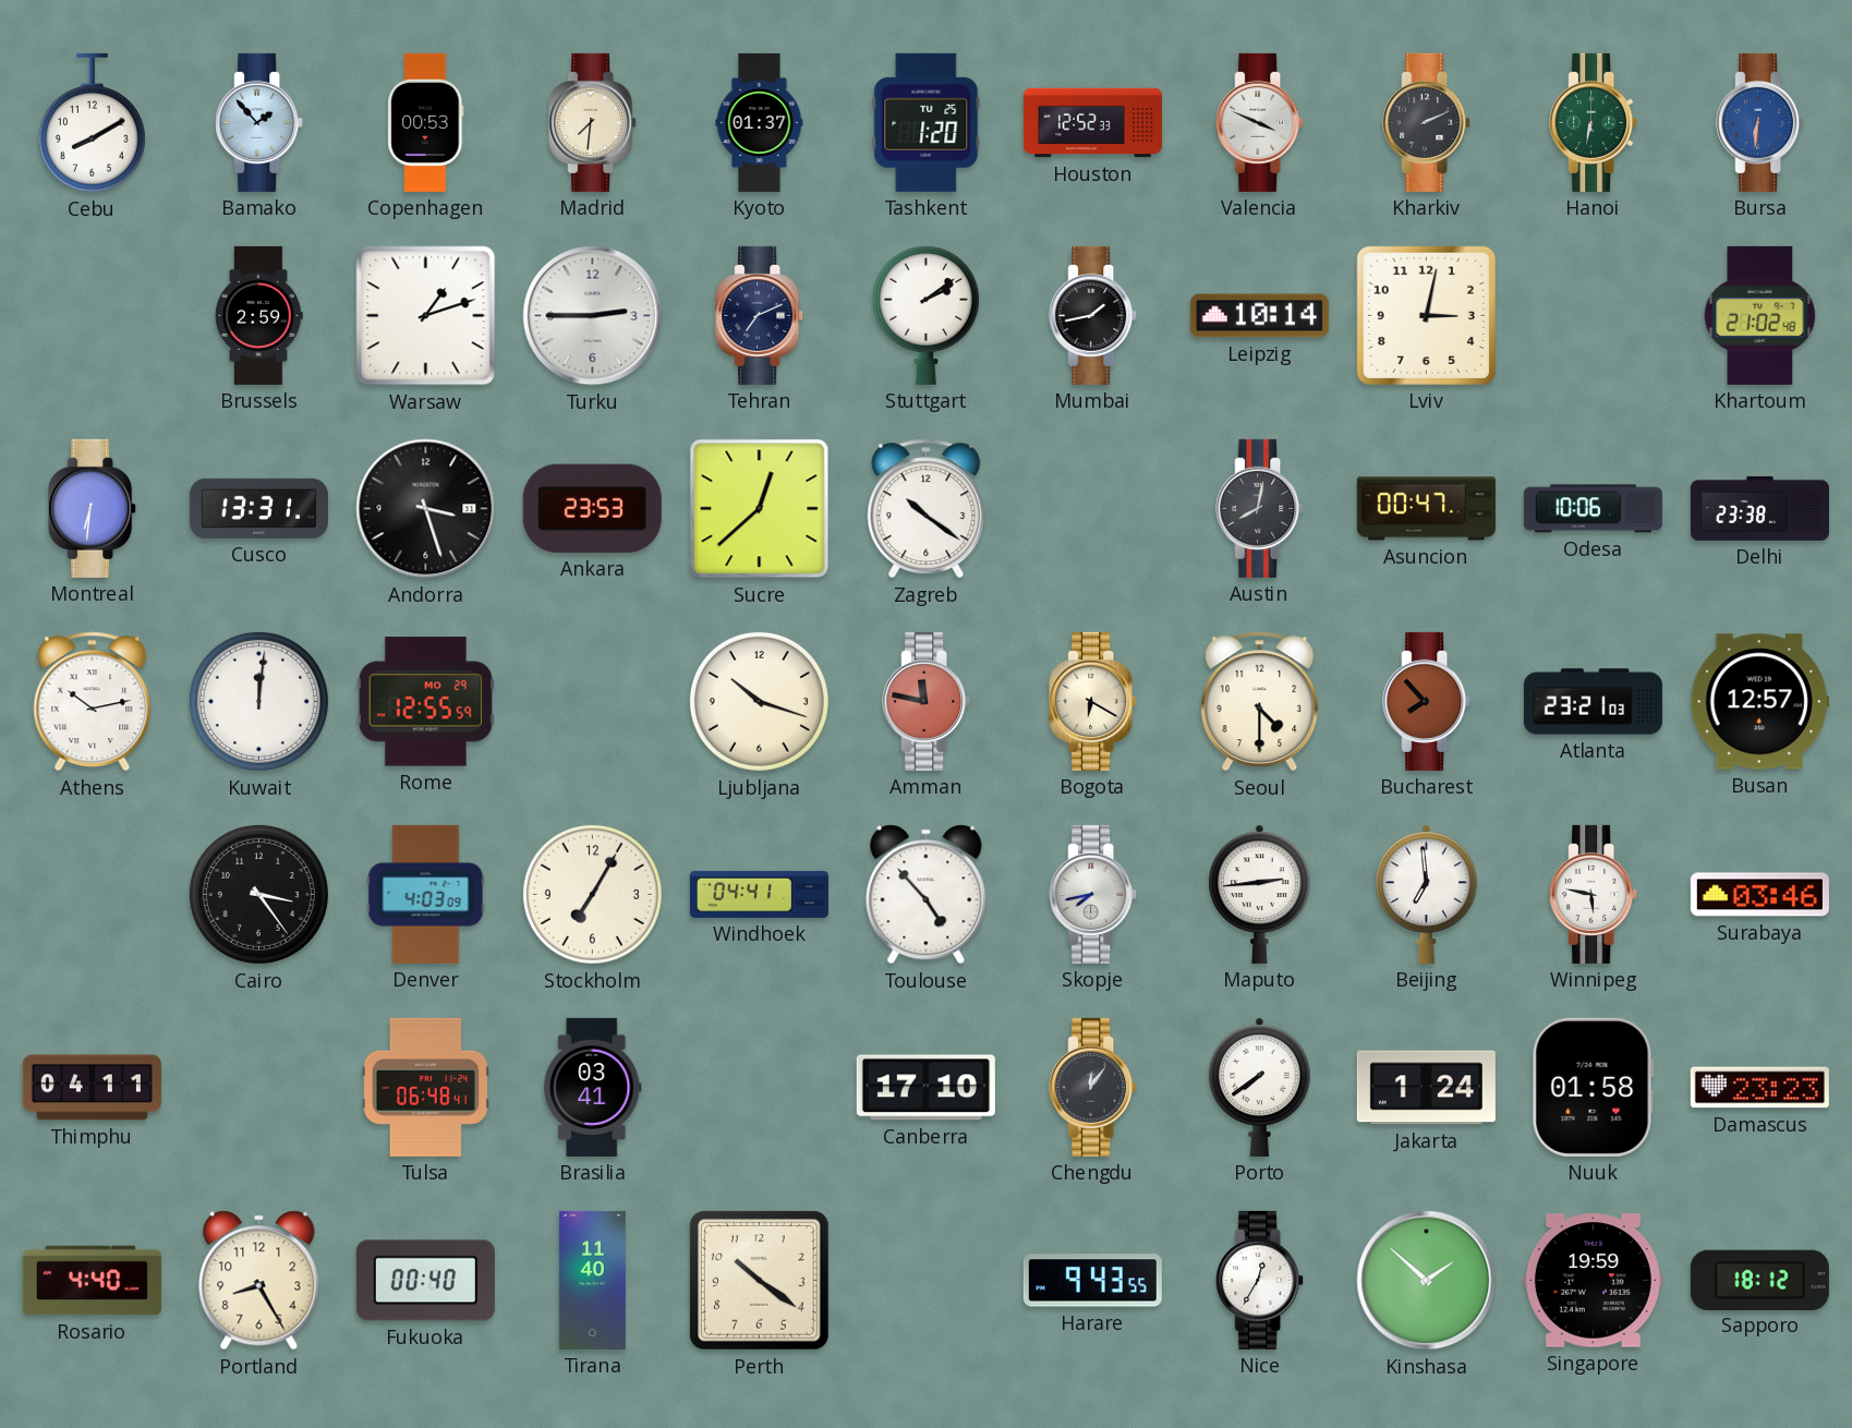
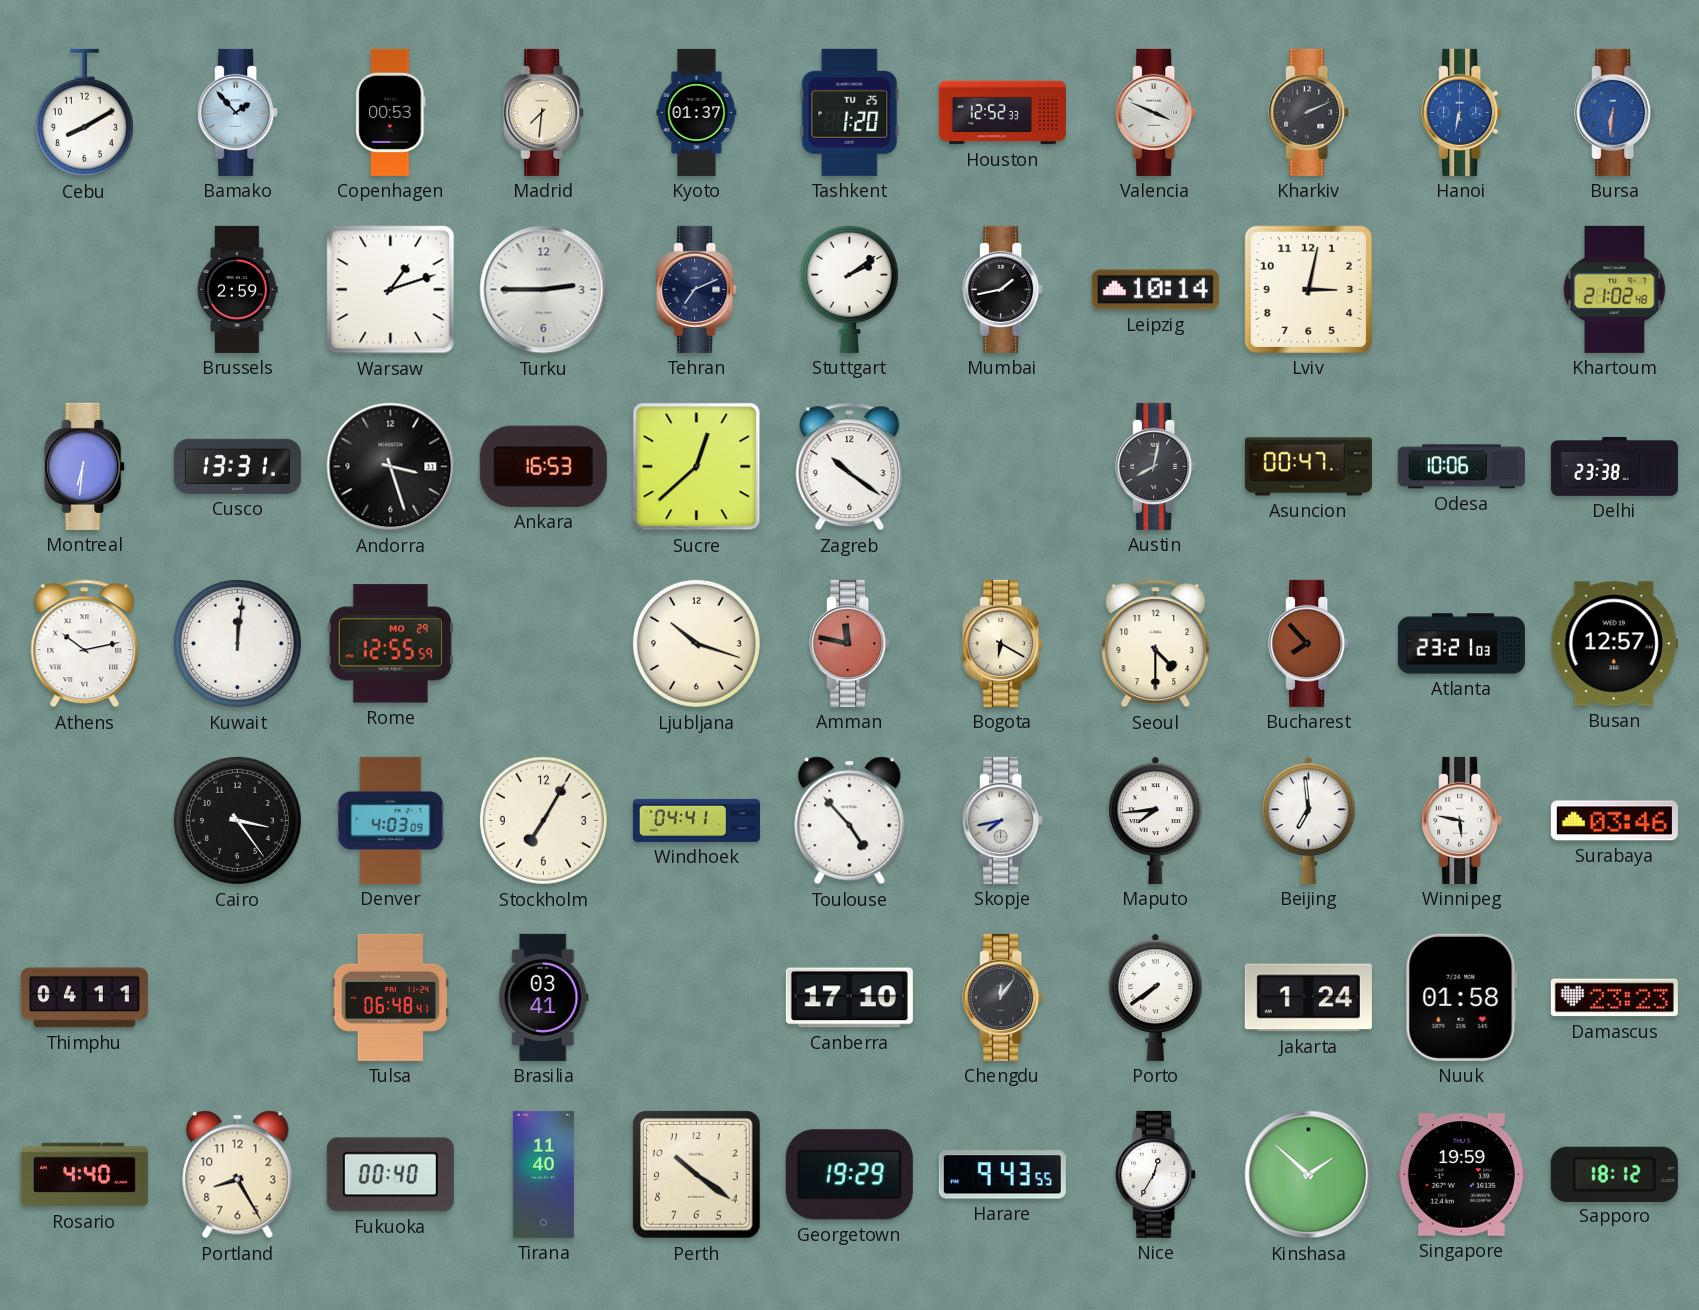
Hanoi dial: green -> blue
Ankara: 23:53 -> 16:53
Maputo: 2:44 -> 7:44
Georgetown: none -> 19:29
